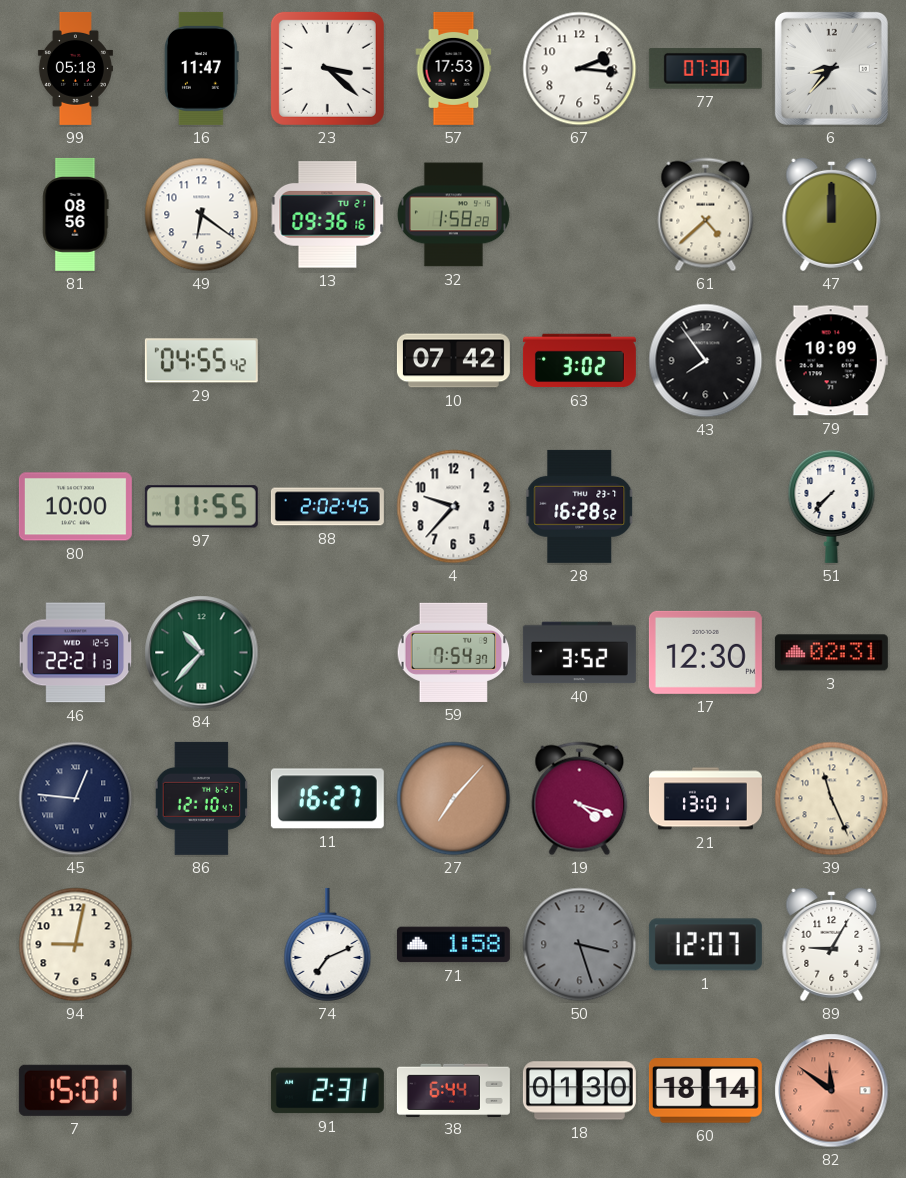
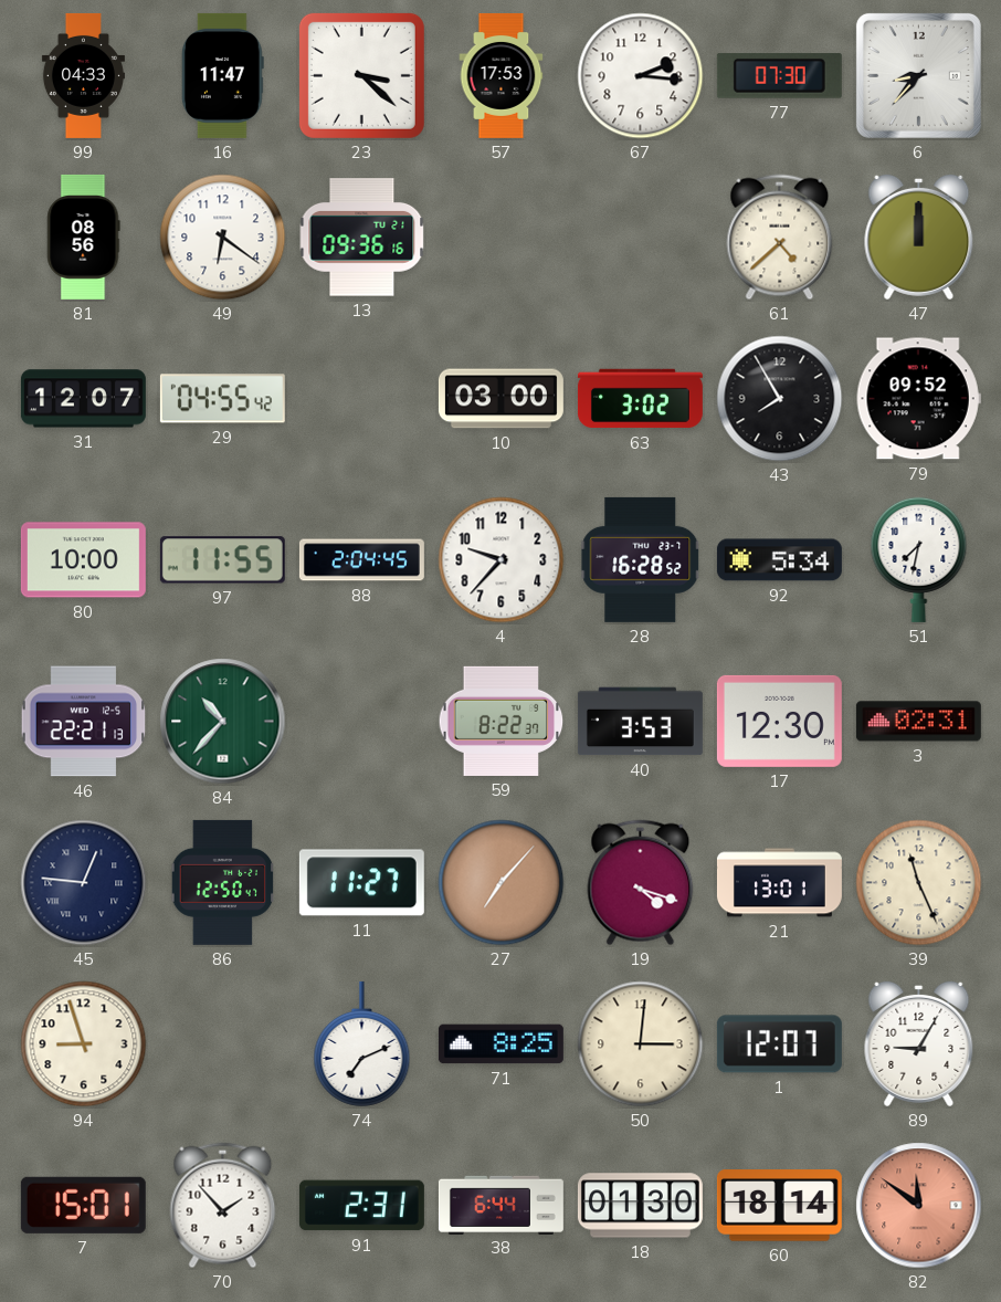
99: 05:18 -> 04:33
32: 1:58 -> none
31: none -> 12:07
10: 07:42 -> 03:00
43: 7:54 -> 7:55
79: 10:09 -> 09:52
88: 2:02 -> 2:04
92: none -> 5:34
51: 7:37 -> 7:32
59: 7:54 -> 8:22
40: 3:52 -> 3:53
86: 12:10 -> 12:50
11: 16:27 -> 11:27
94: 9:02 -> 8:57
71: 1:58 -> 8:25
50: 3:27 -> 3:01
50 dial: grey -> cream
70: none -> 1:53
